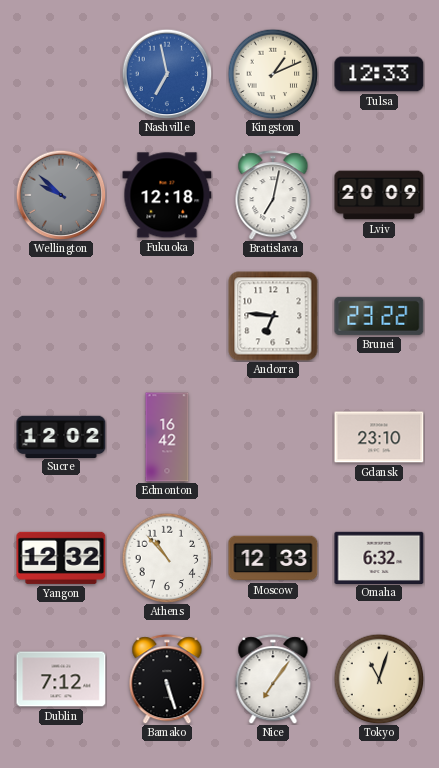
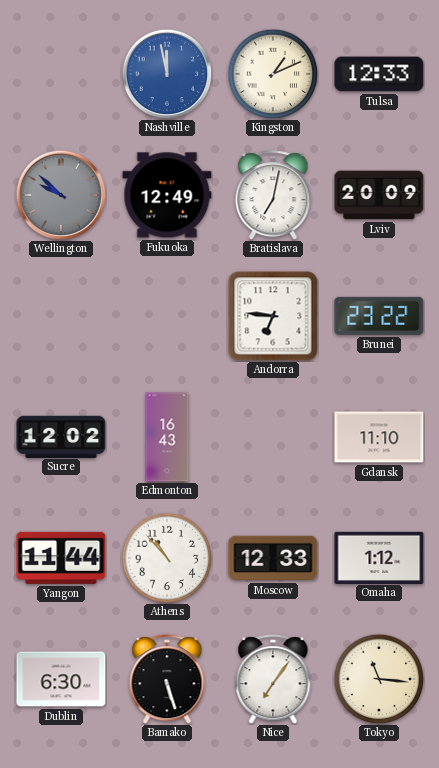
Nashville: 6:58 -> 11:58
Fukuoka: 12:18 -> 12:49
Edmonton: 16:42 -> 16:43
Gdansk: 23:10 -> 11:10
Yangon: 12:32 -> 11:44
Omaha: 6:32 -> 1:12
Dublin: 7:12 -> 6:30
Tokyo: 11:03 -> 11:16
